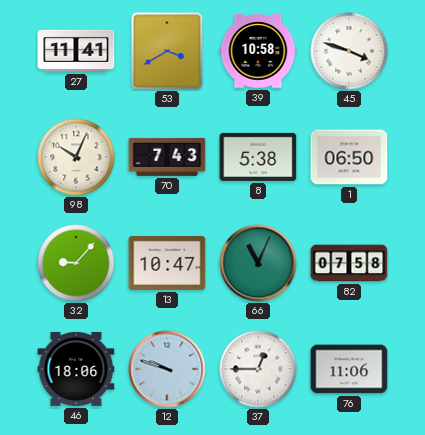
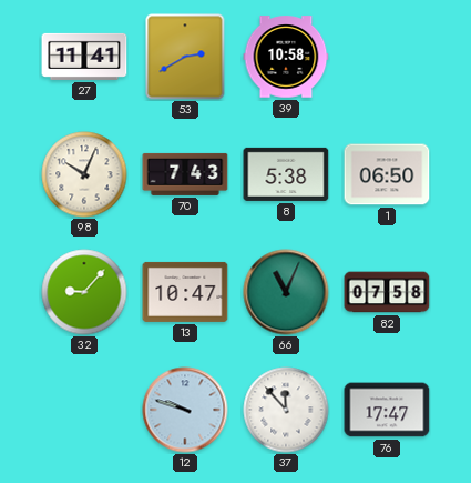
53: 3:40 -> 2:40
45: 3:48 -> none
46: 18:06 -> none
37: 12:45 -> 11:53
76: 11:06 -> 17:47
